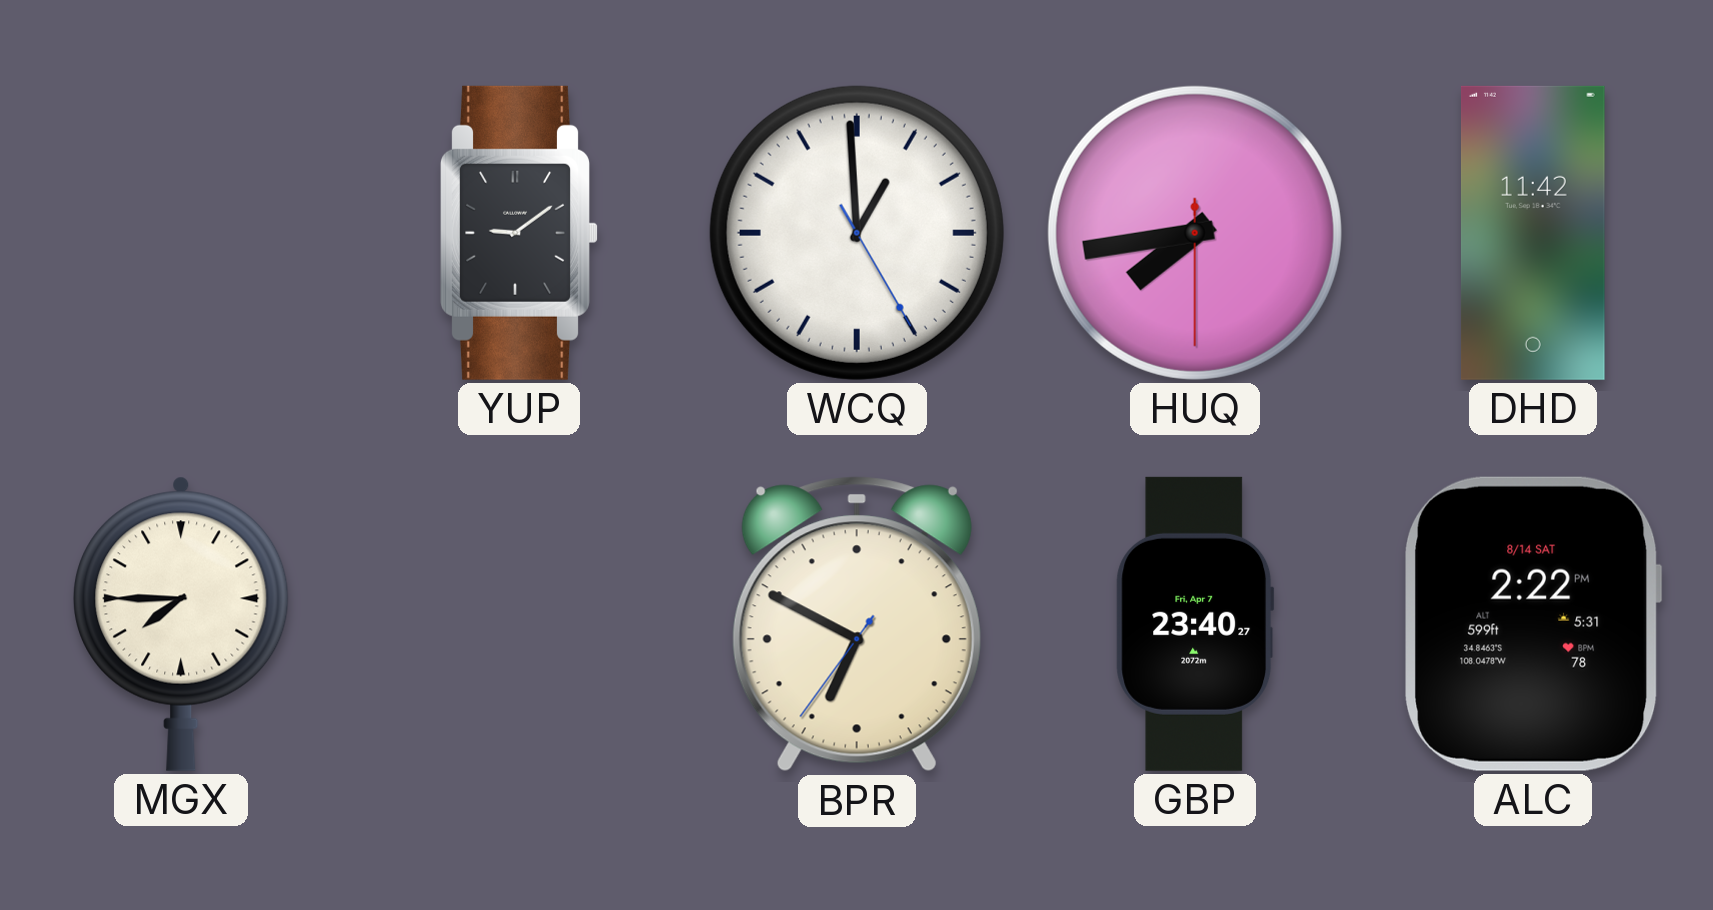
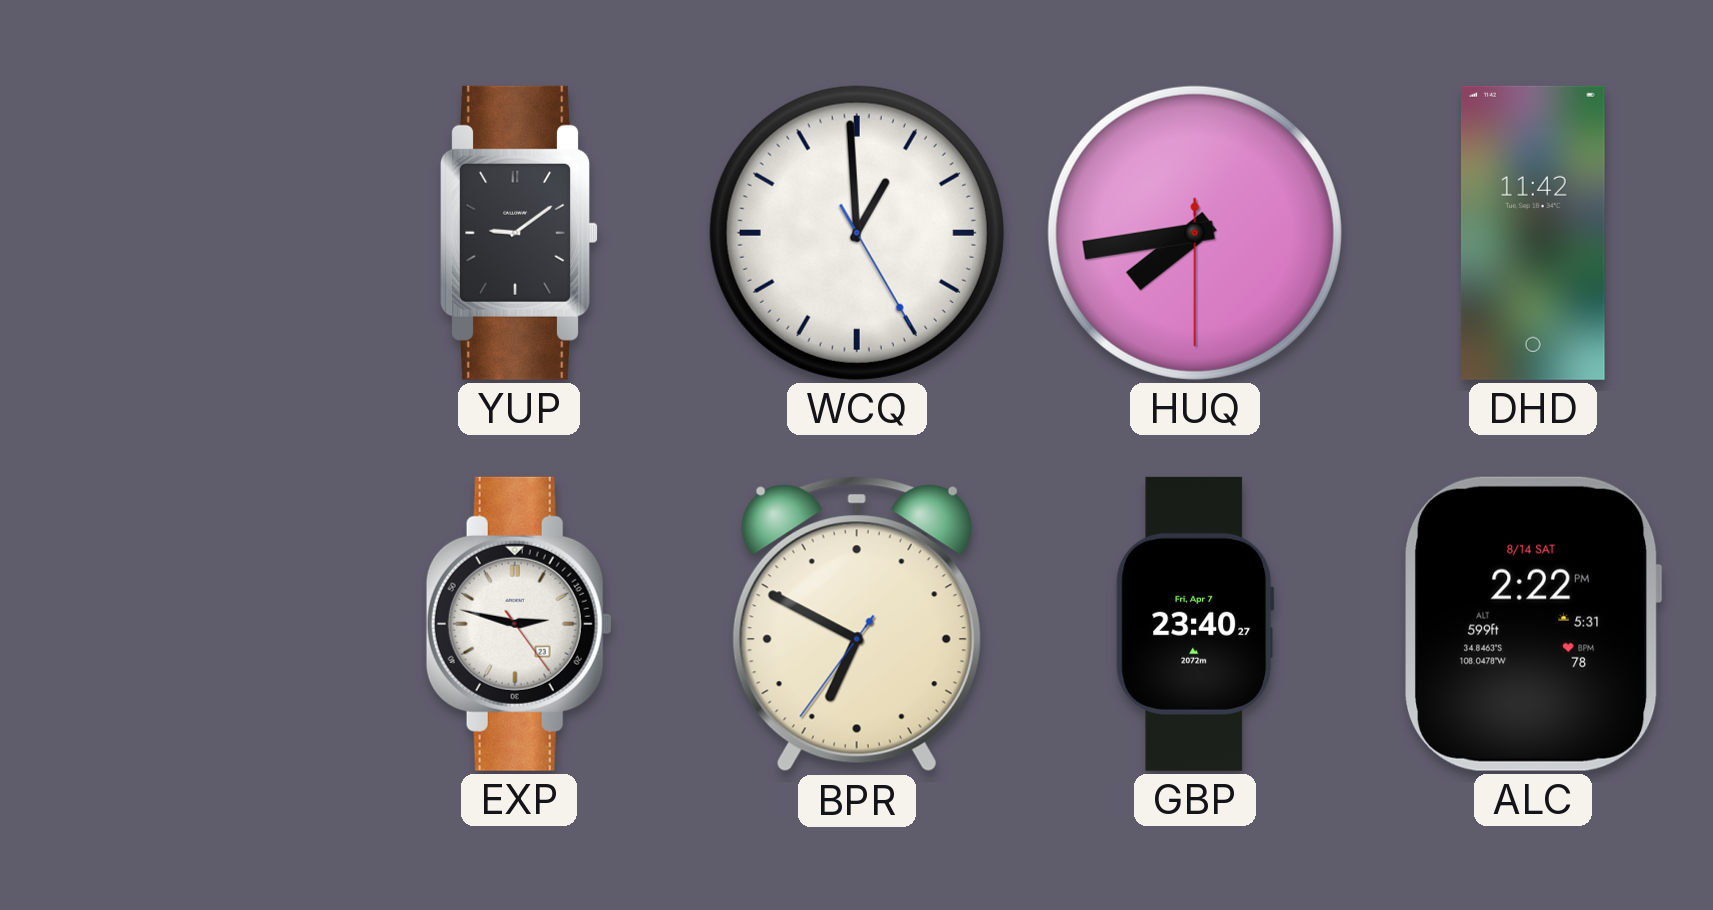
MGX: 7:45 -> none
EXP: none -> 2:47
